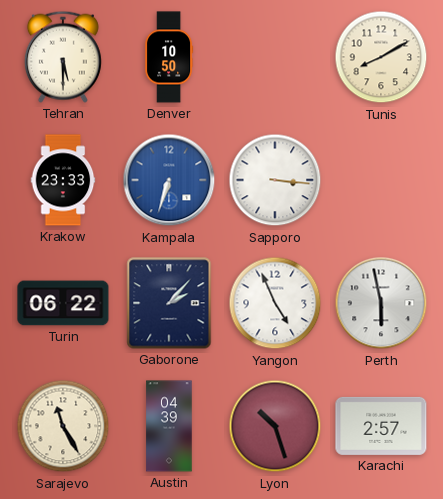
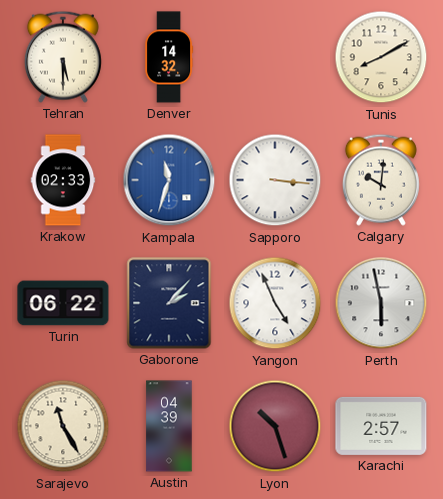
Denver: 10:50 -> 14:32
Krakow: 23:33 -> 02:33
Kampala: 6:33 -> 11:33
Calgary: none -> 10:01
